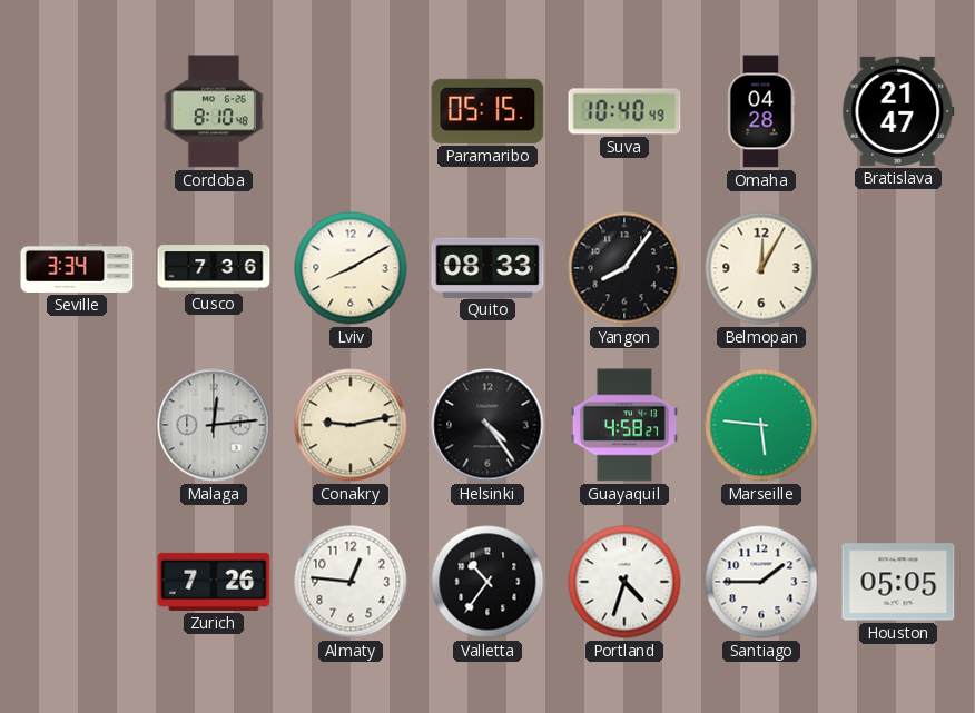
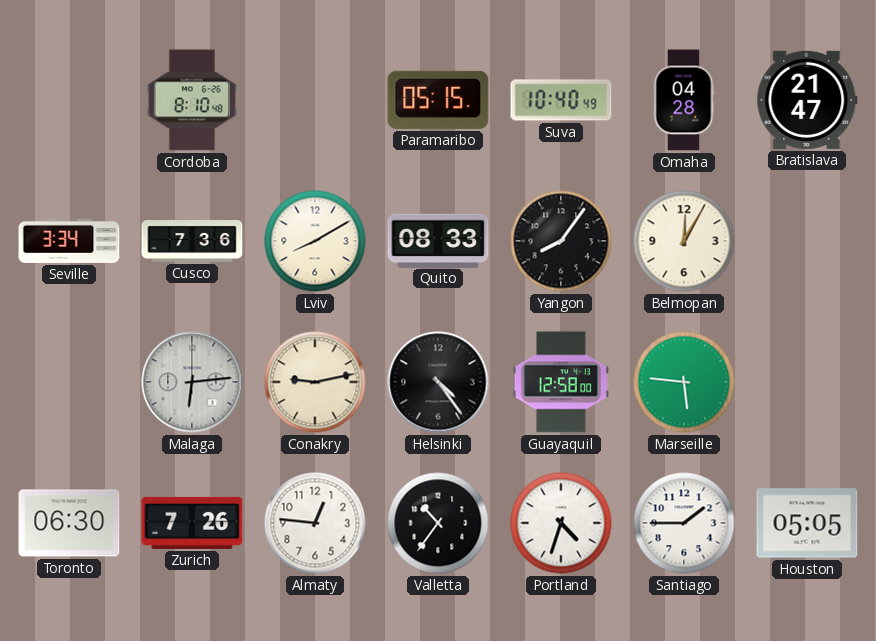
Malaga: 12:14 -> 6:14
Guayaquil: 4:58 -> 12:58
Toronto: none -> 06:30
